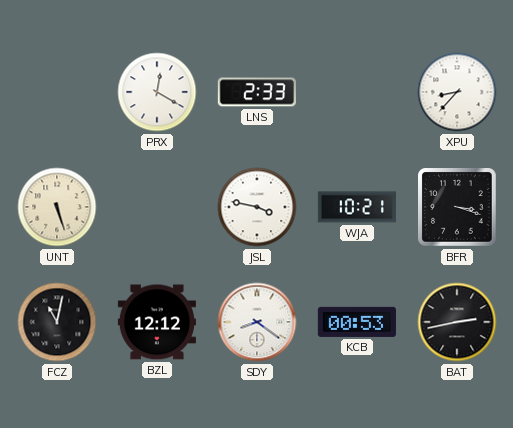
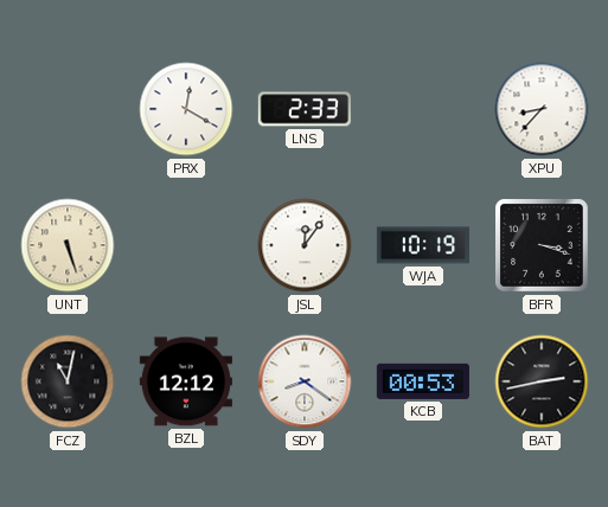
JSL: 3:47 -> 12:06
WJA: 10:21 -> 10:19
